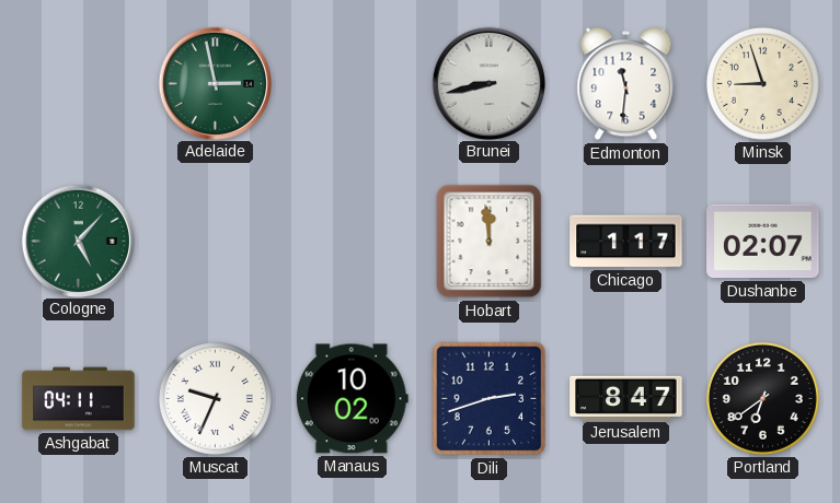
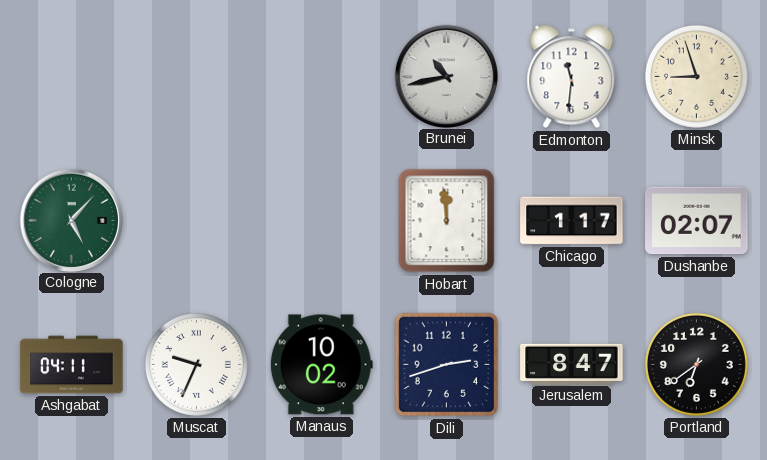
Adelaide: 2:58 -> none
Brunei: 8:43 -> 10:43
